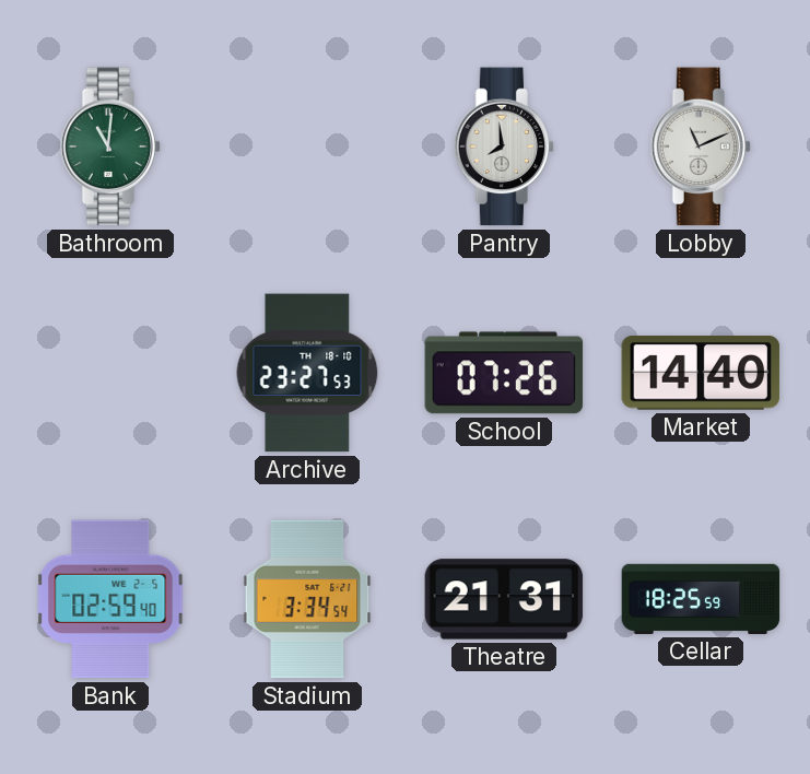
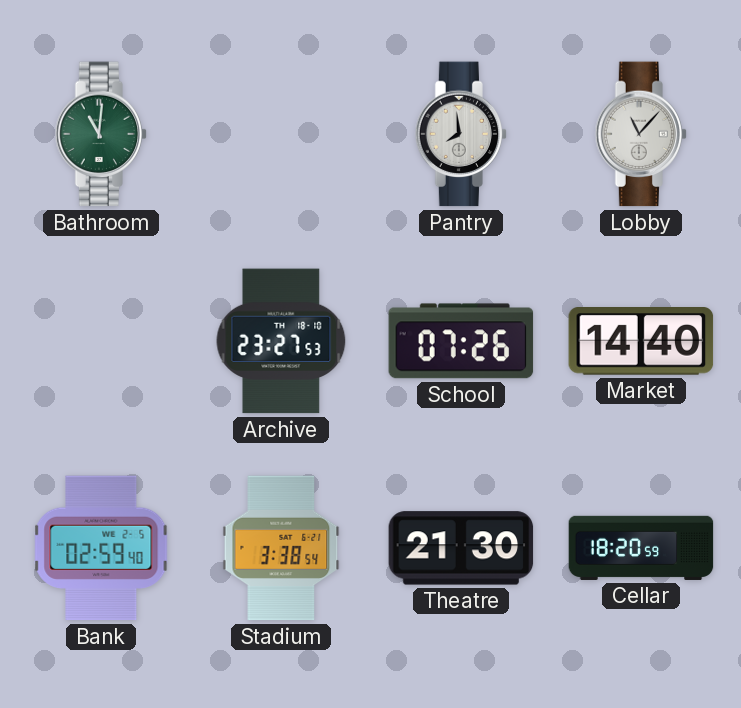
Lobby: 11:11 -> 11:07
Stadium: 3:34 -> 3:38
Theatre: 21:31 -> 21:30
Cellar: 18:25 -> 18:20
